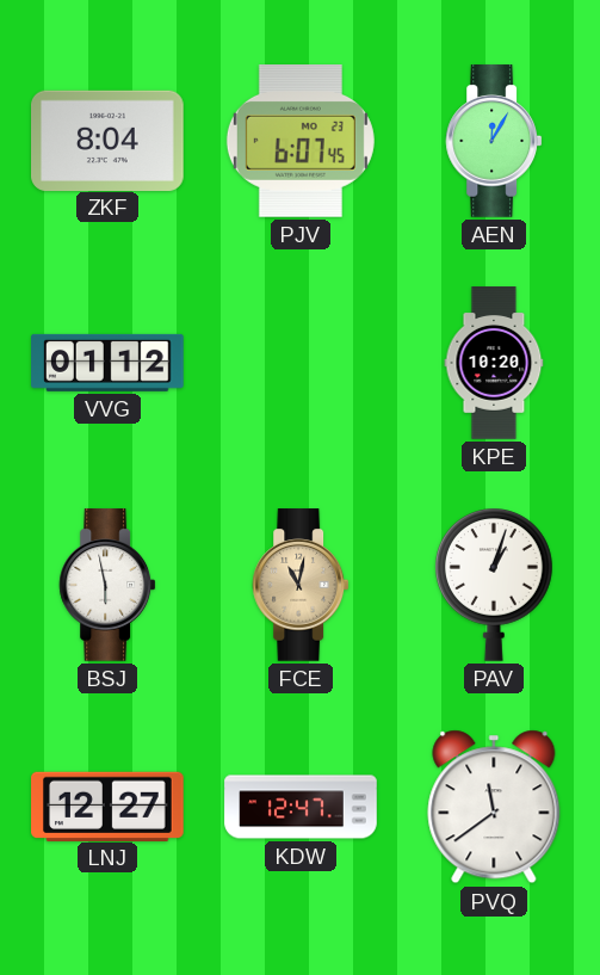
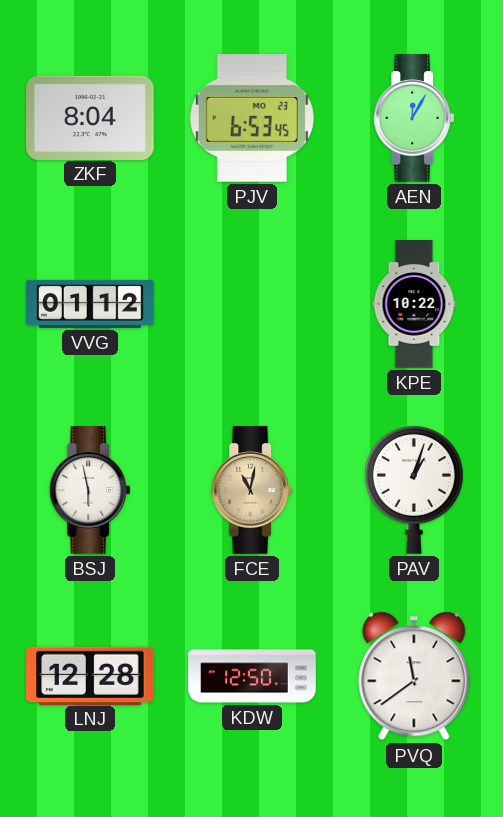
PJV: 6:07 -> 6:53
KPE: 10:20 -> 10:22
LNJ: 12:27 -> 12:28
KDW: 12:47 -> 12:50
